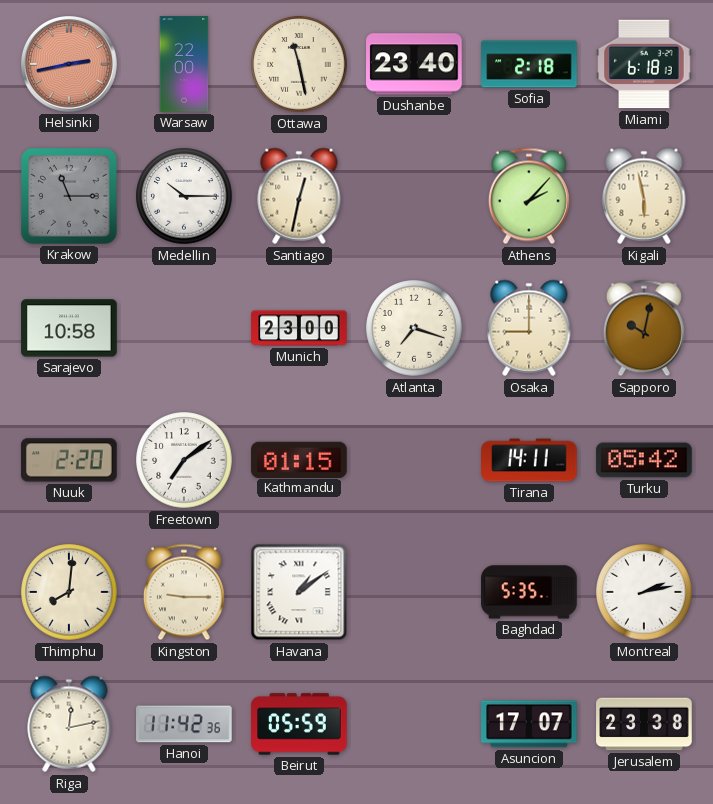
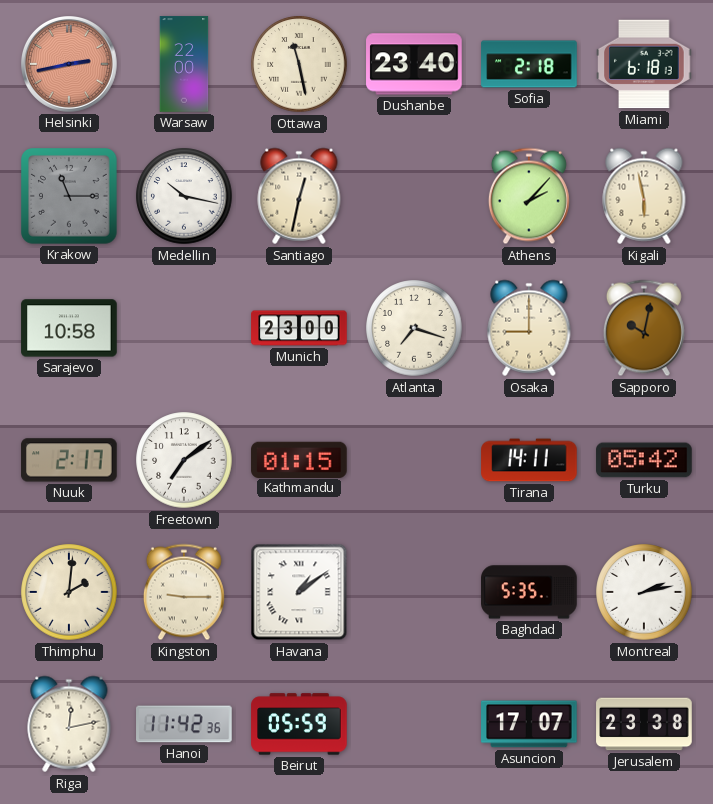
Medellin: 10:15 -> 10:17
Nuuk: 2:20 -> 2:17
Thimphu: 8:01 -> 2:01
